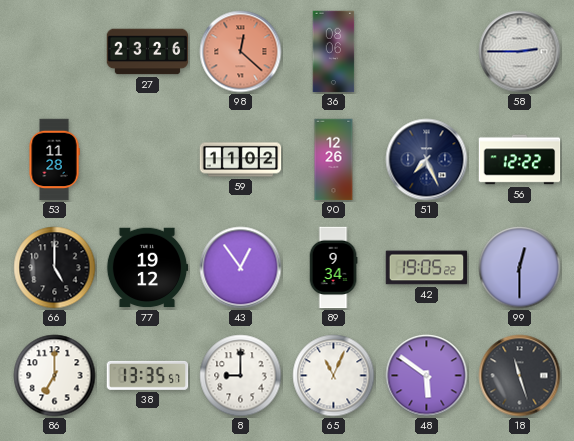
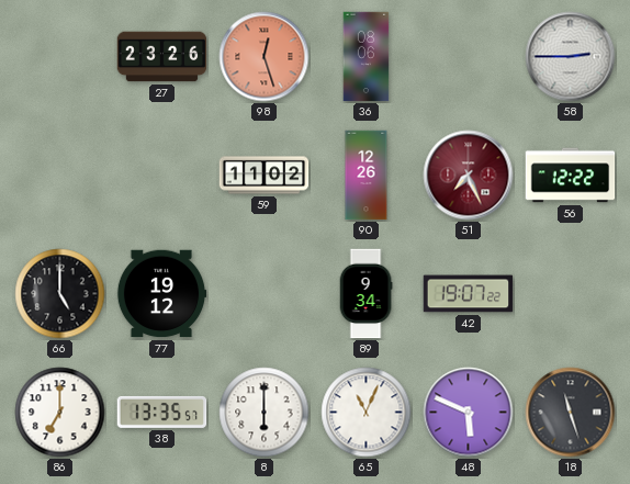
98: 12:22 -> 12:27
53: 11:28 -> none
51 dial: navy -> burgundy
43: 12:54 -> none
42: 19:05 -> 19:07
99: 12:30 -> none
8: 9:00 -> 6:00
48: 5:51 -> 5:49
